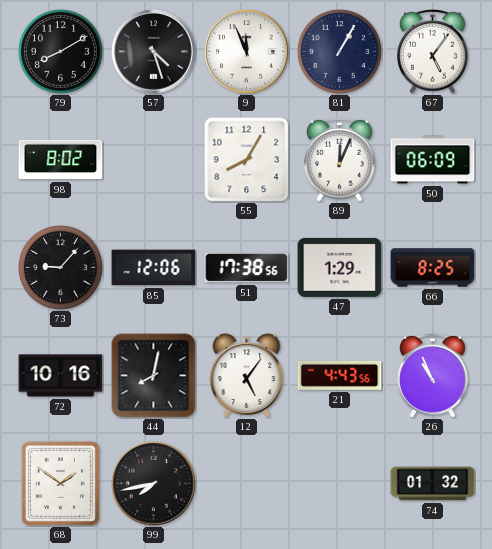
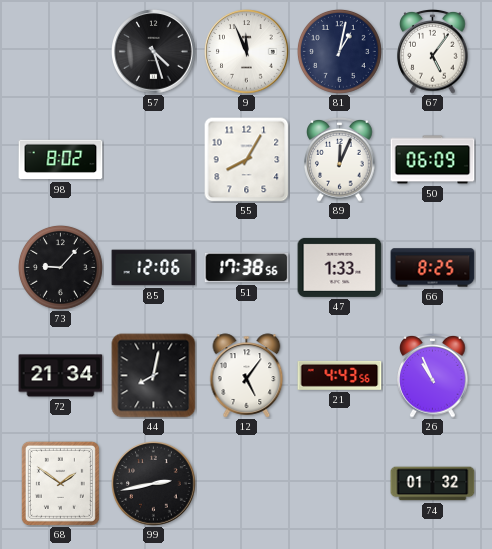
79: 8:10 -> none
81: 1:05 -> 1:02
47: 1:29 -> 1:33
72: 10:16 -> 21:34
99: 7:43 -> 2:43
